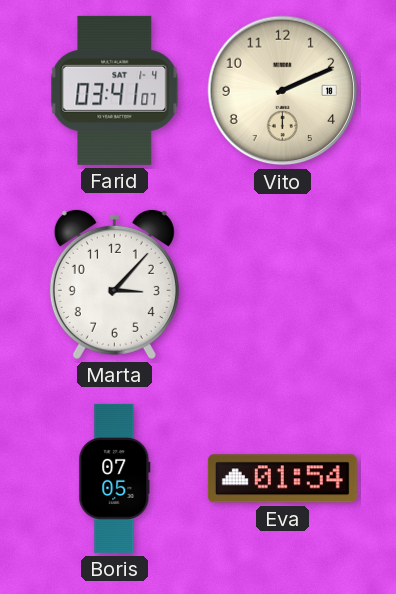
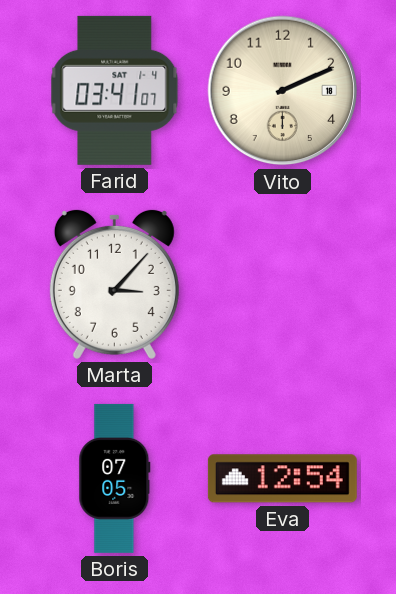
Eva: 01:54 -> 12:54
